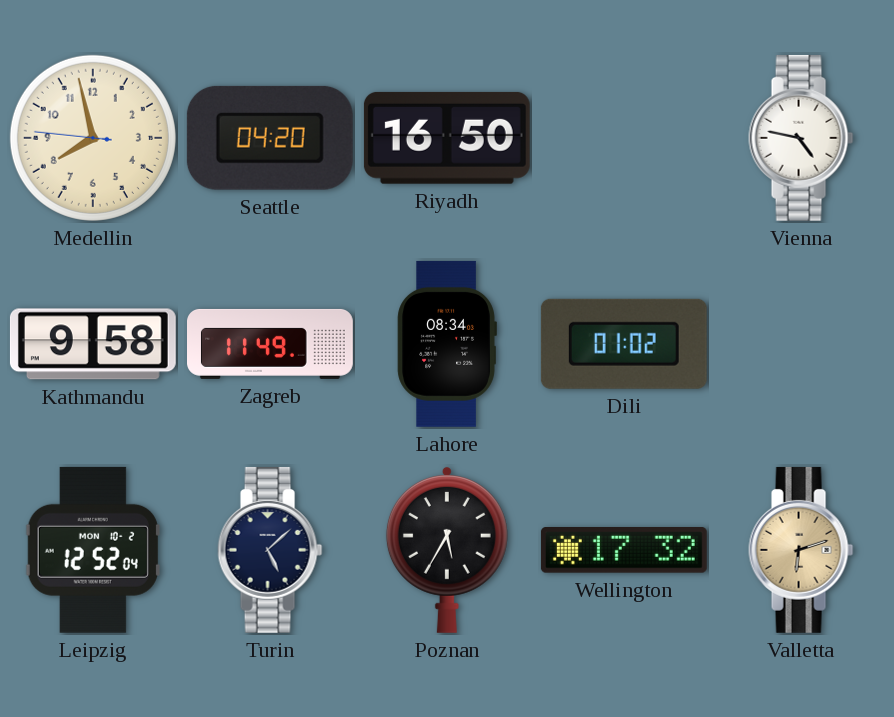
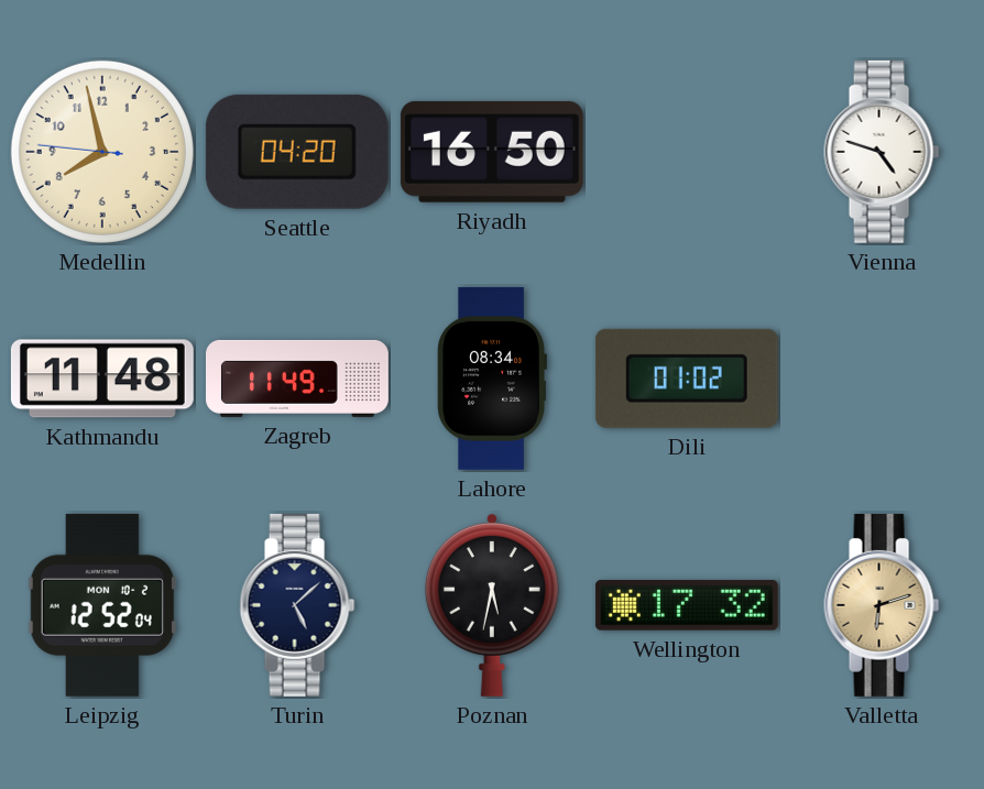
Vienna: 4:47 -> 4:48
Kathmandu: 9:58 -> 11:48
Poznan: 5:35 -> 5:32
